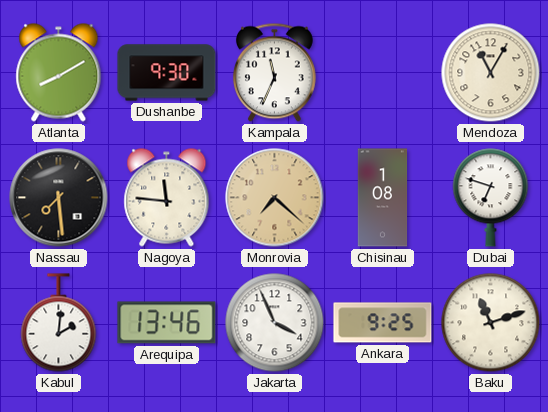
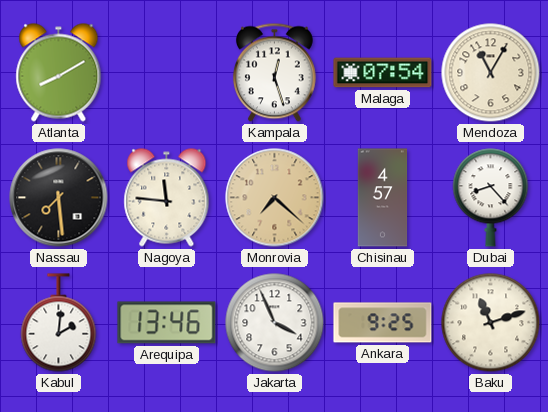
Dushanbe: 9:30 -> none
Kampala: 11:34 -> 12:27
Malaga: none -> 07:54
Chisinau: 1:08 -> 4:57
Dubai: 6:48 -> 8:23
